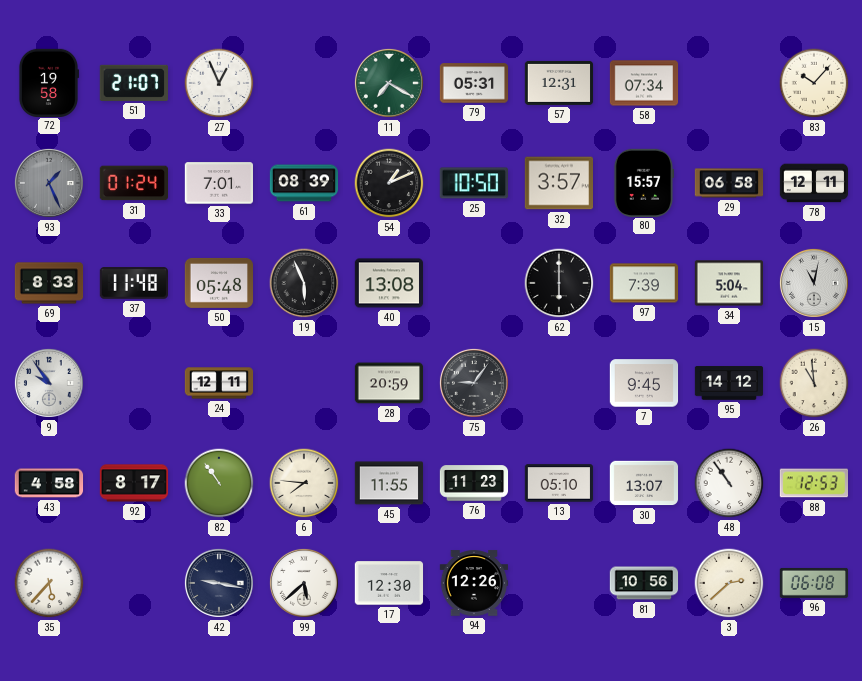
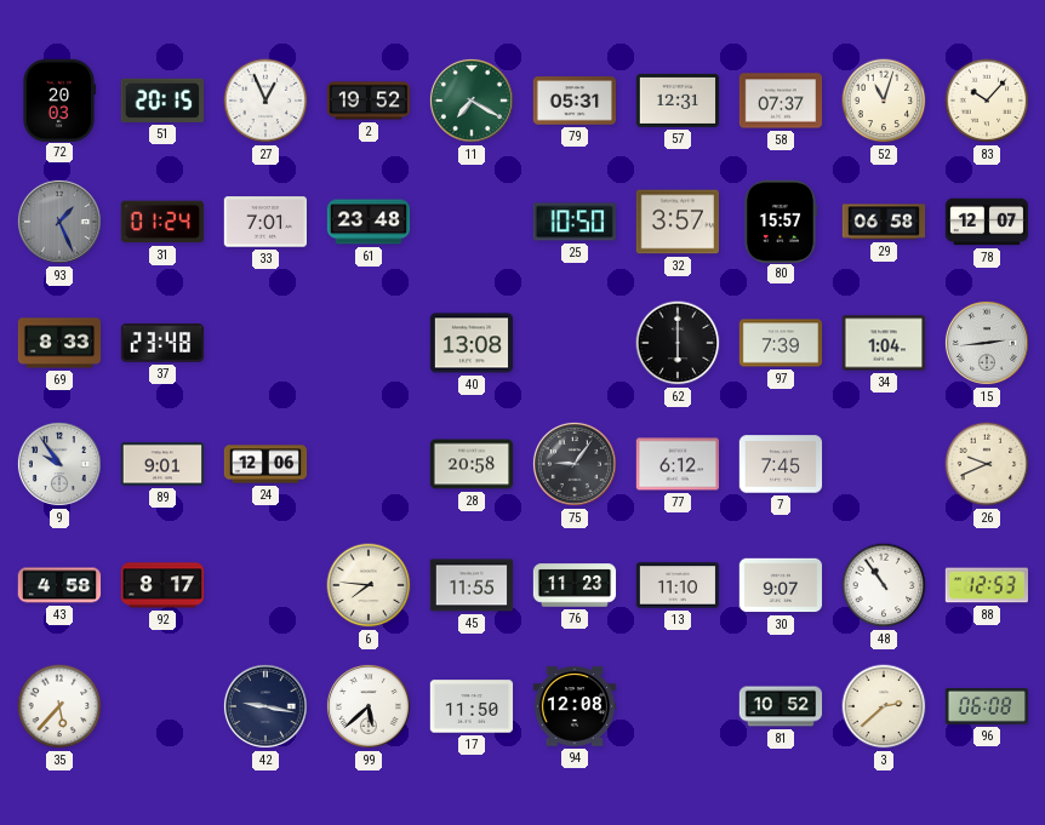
72: 19:58 -> 20:03
51: 21:07 -> 20:15
2: none -> 19:52
58: 07:34 -> 07:37
52: none -> 11:03
61: 08:39 -> 23:48
54: 1:11 -> none
78: 12:11 -> 12:07
37: 11:48 -> 23:48
50: 05:48 -> none
19: 5:56 -> none
34: 5:04 -> 1:04
15: 11:02 -> 2:44
89: none -> 9:01
24: 12:11 -> 12:06
28: 20:59 -> 20:58
77: none -> 6:12
7: 9:45 -> 7:45
95: 14:12 -> none
26: 10:59 -> 9:41
82: 10:54 -> none
13: 05:10 -> 11:10
30: 13:07 -> 9:07
17: 12:30 -> 11:50
94: 12:26 -> 12:08
81: 10:56 -> 10:52
